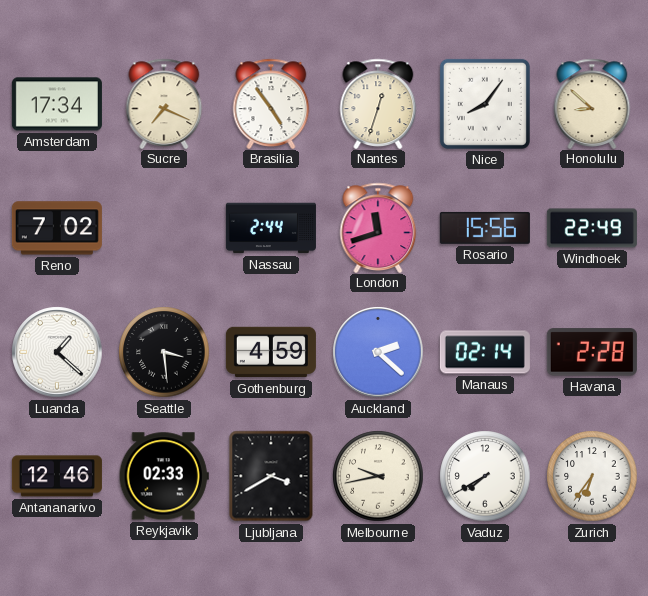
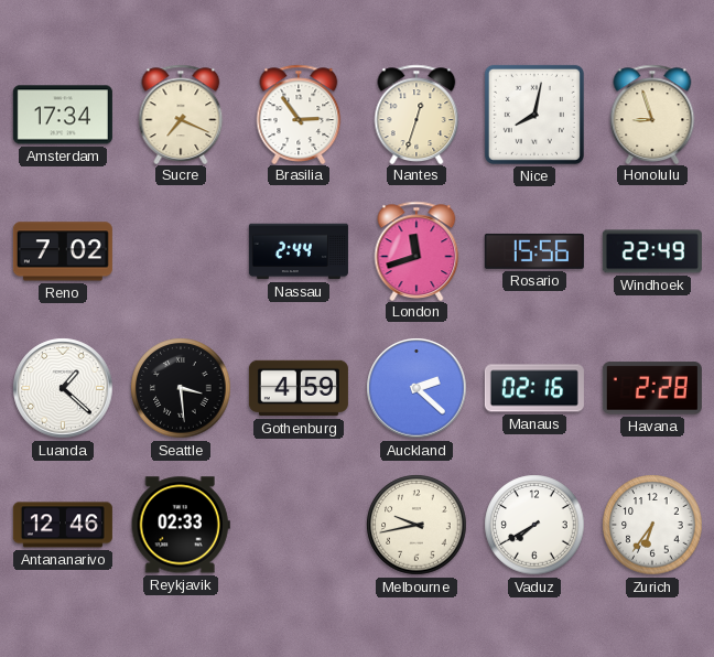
Brasilia: 4:54 -> 2:54
Nice: 8:06 -> 8:02
Honolulu: 8:52 -> 8:57
Manaus: 02:14 -> 02:16
Ljubljana: 3:40 -> none
